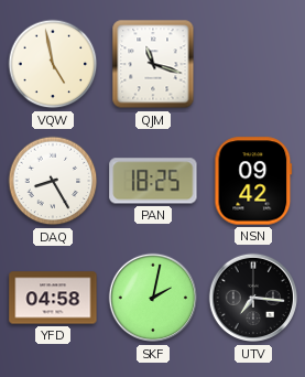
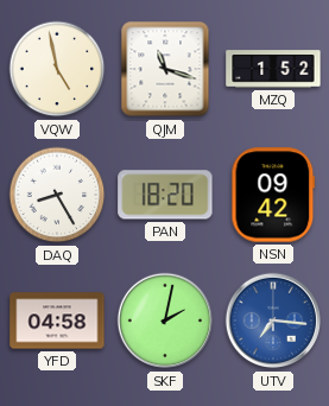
MZQ: none -> 1:52
PAN: 18:25 -> 18:20
UTV dial: black -> blue
